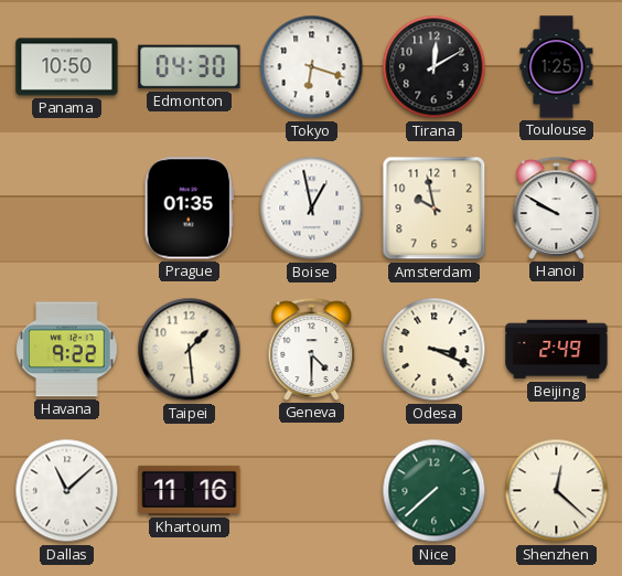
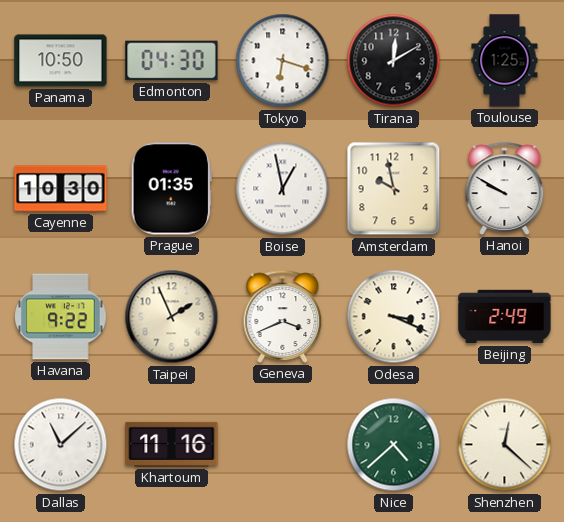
Cayenne: none -> 10:30
Taipei: 1:29 -> 1:56
Geneva: 4:30 -> 3:41
Nice: 7:38 -> 4:38
